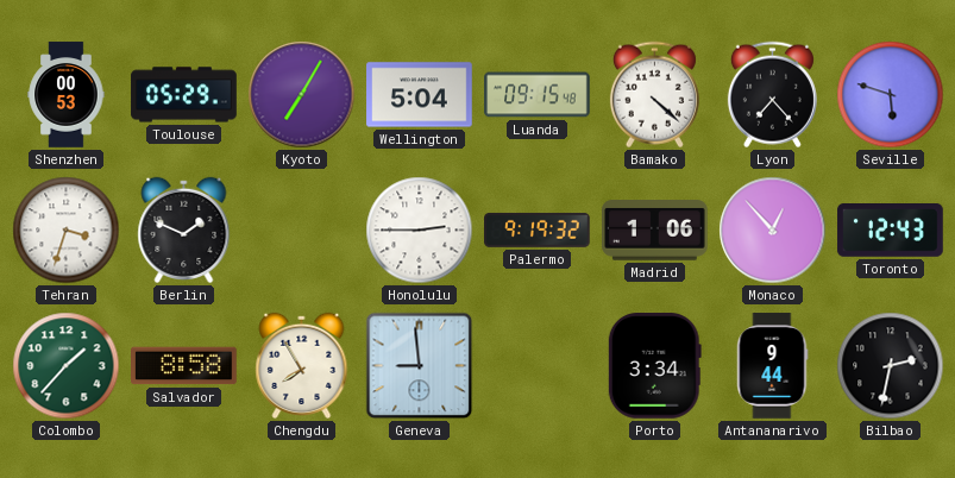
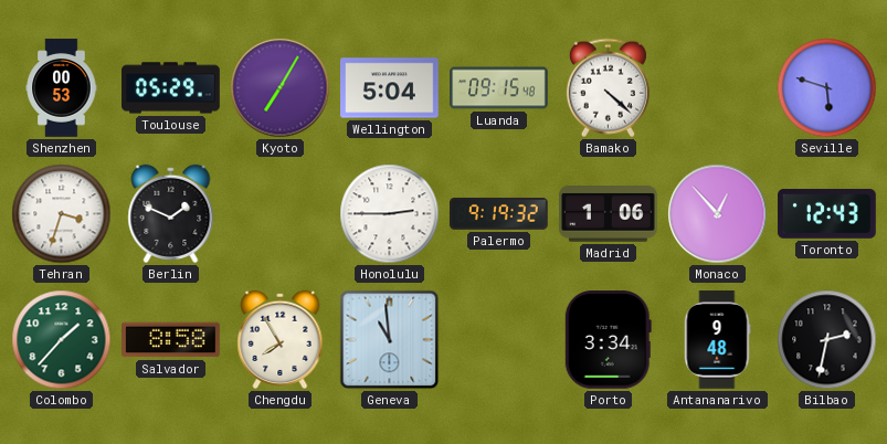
Lyon: 7:23 -> none
Geneva: 8:59 -> 10:59
Antananarivo: 9:44 -> 9:48
